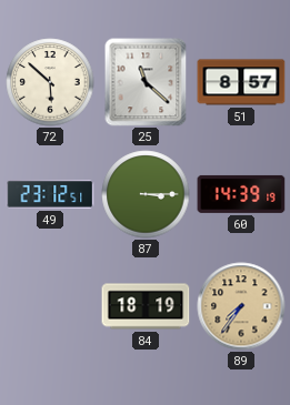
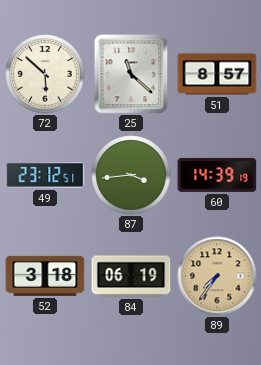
87: 3:15 -> 3:44
52: none -> 3:18
84: 18:19 -> 06:19
